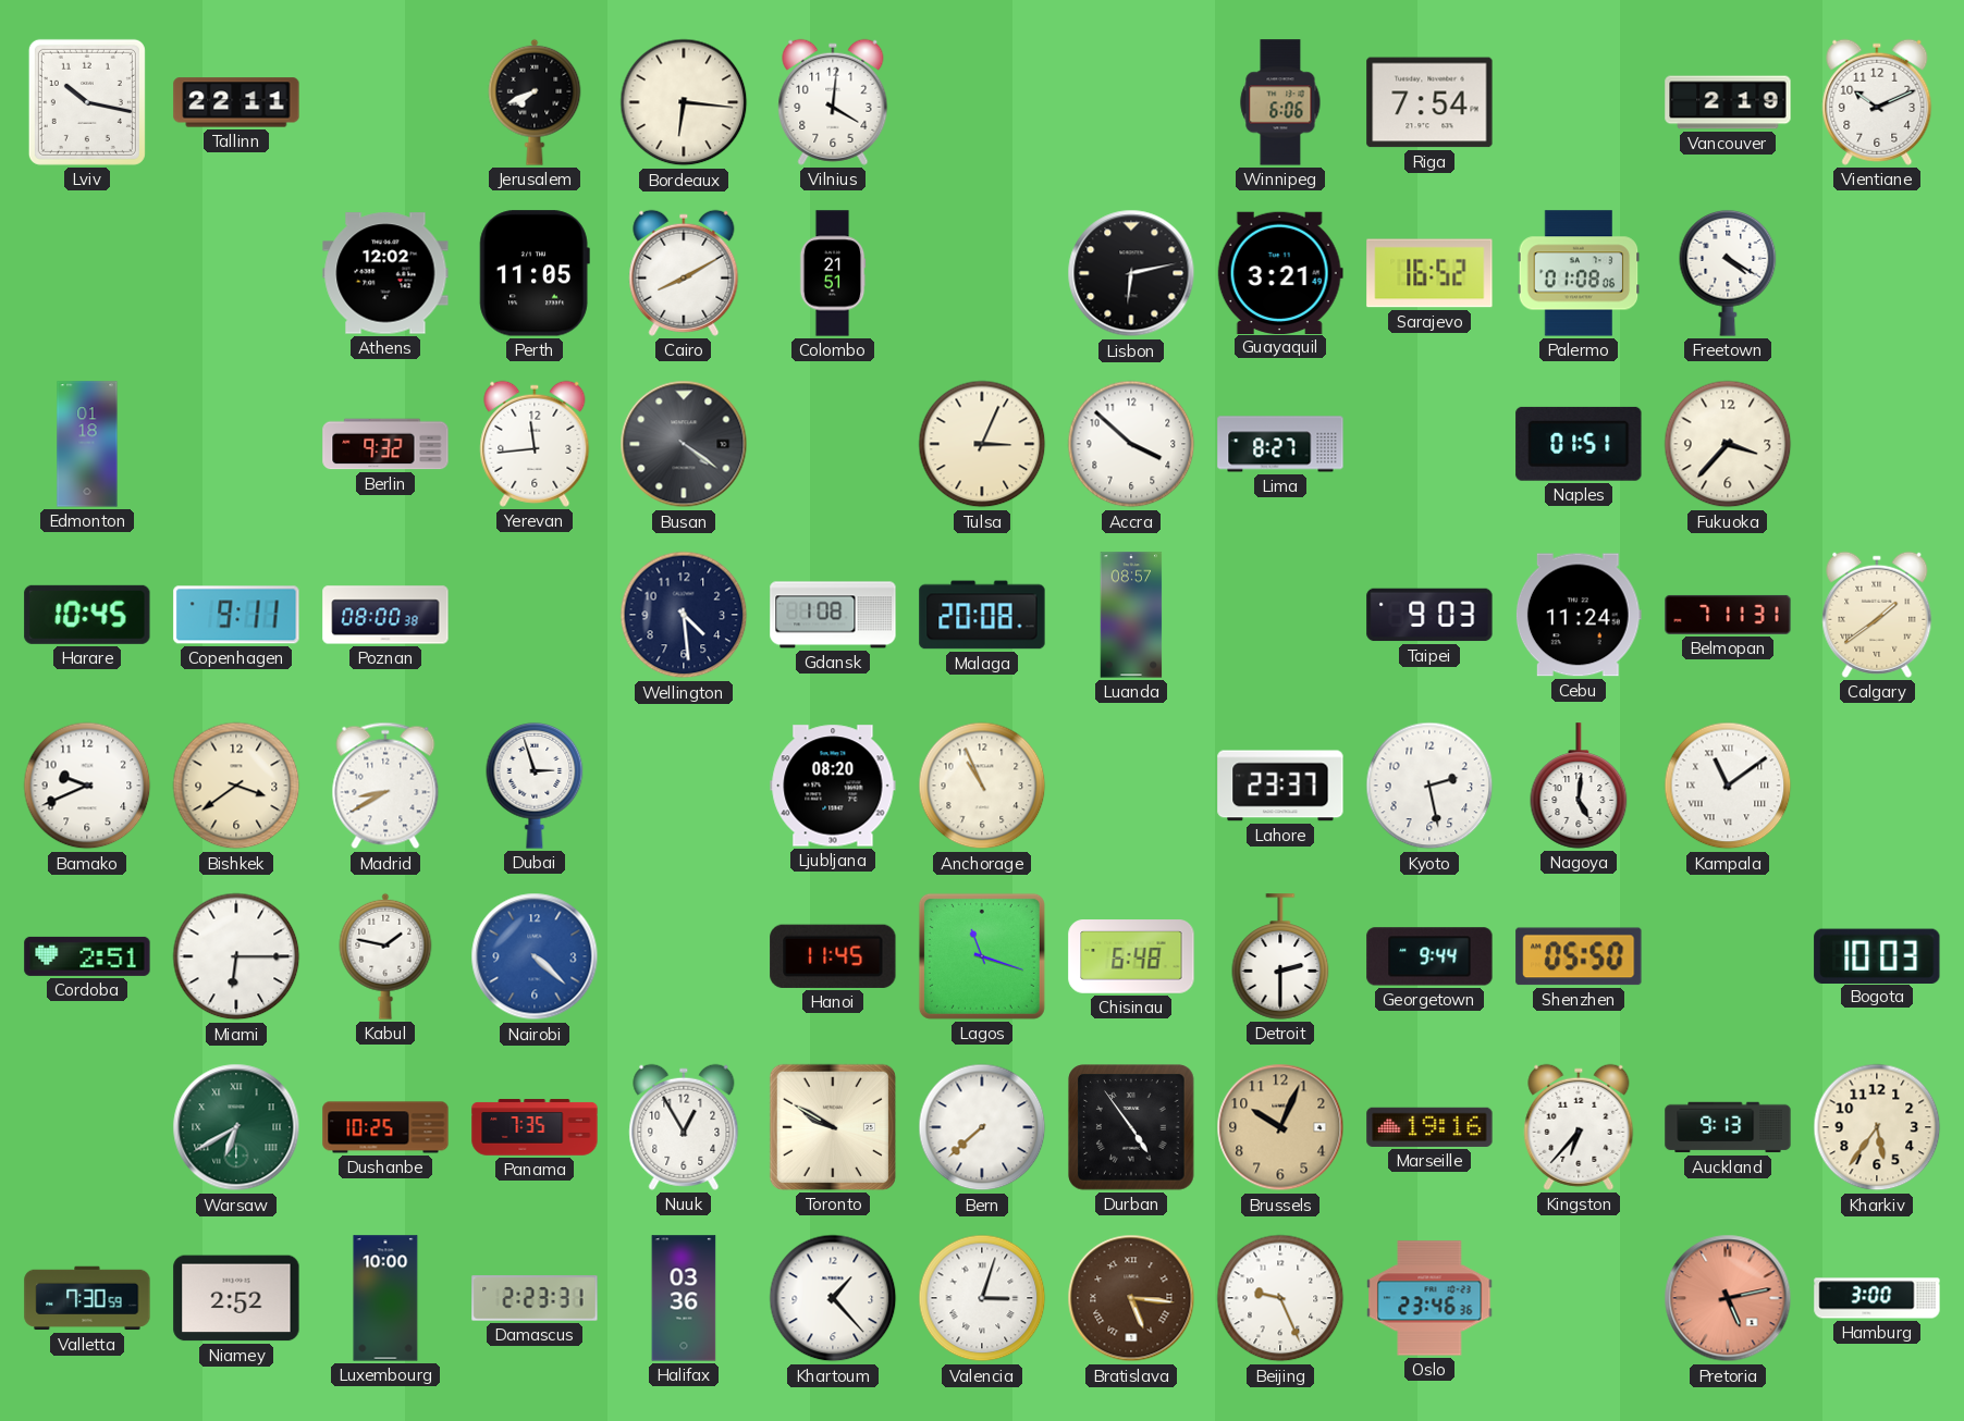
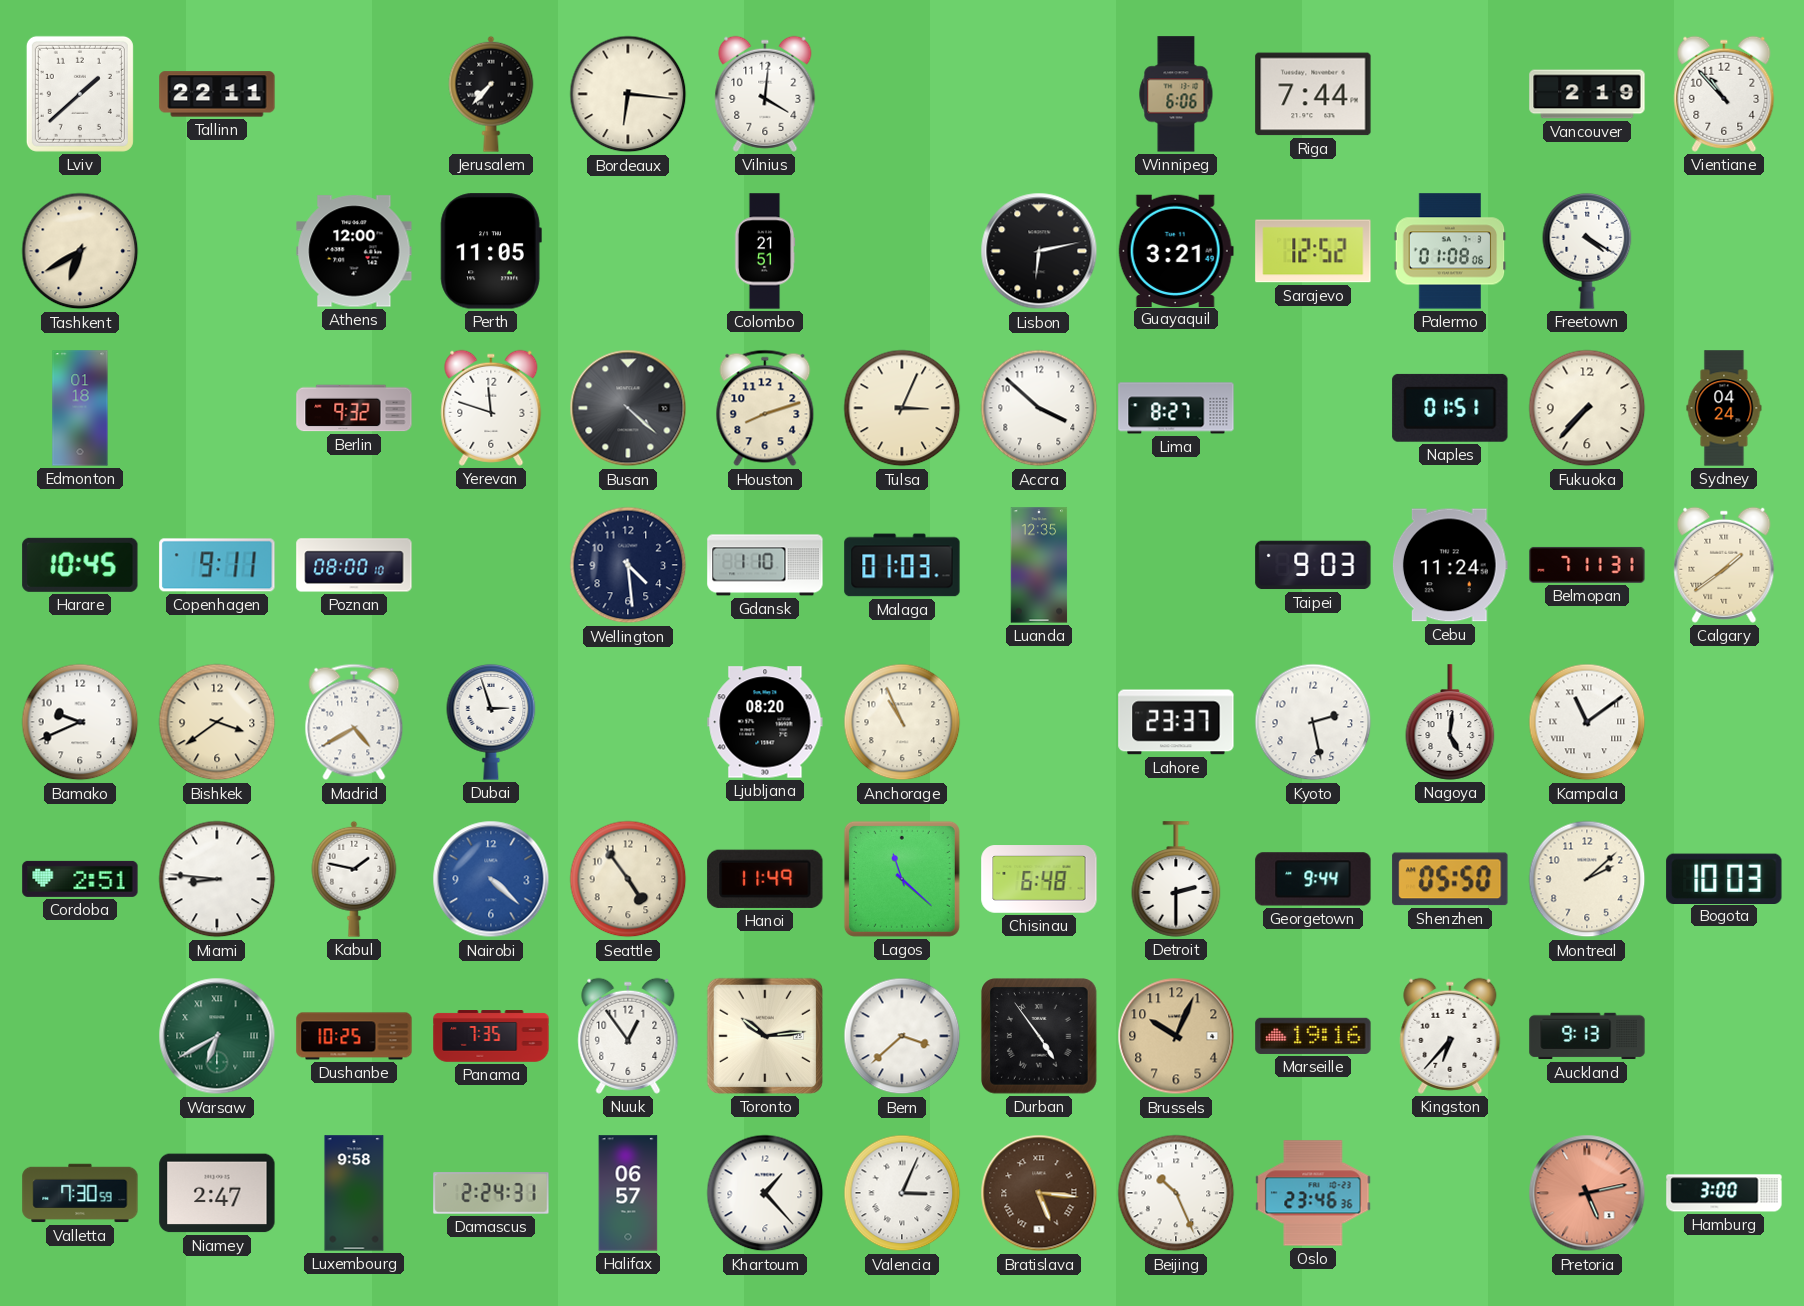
Lviv: 10:17 -> 1:38
Jerusalem: 7:41 -> 7:37
Riga: 7:54 -> 7:44
Vientiane: 10:11 -> 10:53
Tashkent: none -> 6:40
Athens: 12:02 -> 12:00
Cairo: 8:10 -> none
Sarajevo: 16:52 -> 12:52
Yerevan: 11:44 -> 11:48
Busan: 4:21 -> 4:22
Houston: none -> 8:12
Fukuoka: 3:37 -> 7:37
Sydney: none -> 04:24
Poznan: 08:00:38 -> 08:00:10
Gdansk: 1:08 -> 1:10
Malaga: 20:08 -> 01:03
Luanda: 08:57 -> 12:35
Madrid: 8:40 -> 4:40
Miami: 6:15 -> 8:46
Seattle: none -> 4:54
Hanoi: 11:45 -> 11:49
Lagos: 11:18 -> 11:22
Montreal: none -> 2:08
Nuuk: 12:55 -> 12:54
Toronto: 9:50 -> 10:14
Bern: 7:38 -> 3:38
Kharkiv: 5:36 -> none
Niamey: 2:52 -> 2:47
Luxembourg: 10:00 -> 9:58
Damascus: 2:23 -> 2:24
Halifax: 03:36 -> 06:57
Valencia: 3:03 -> 3:04
Beijing: 9:26 -> 10:26
